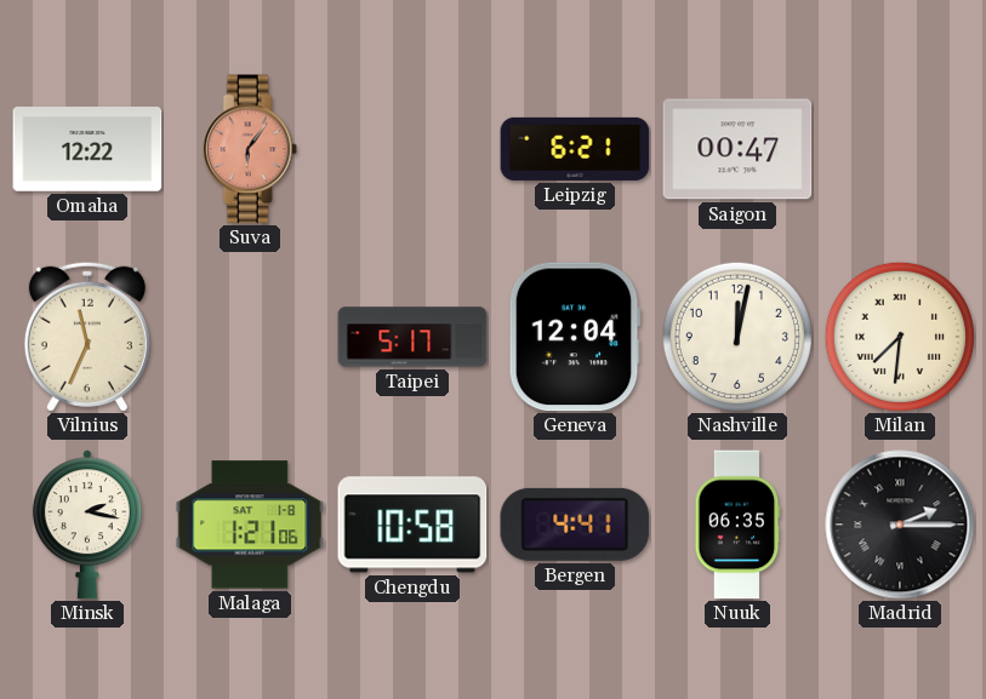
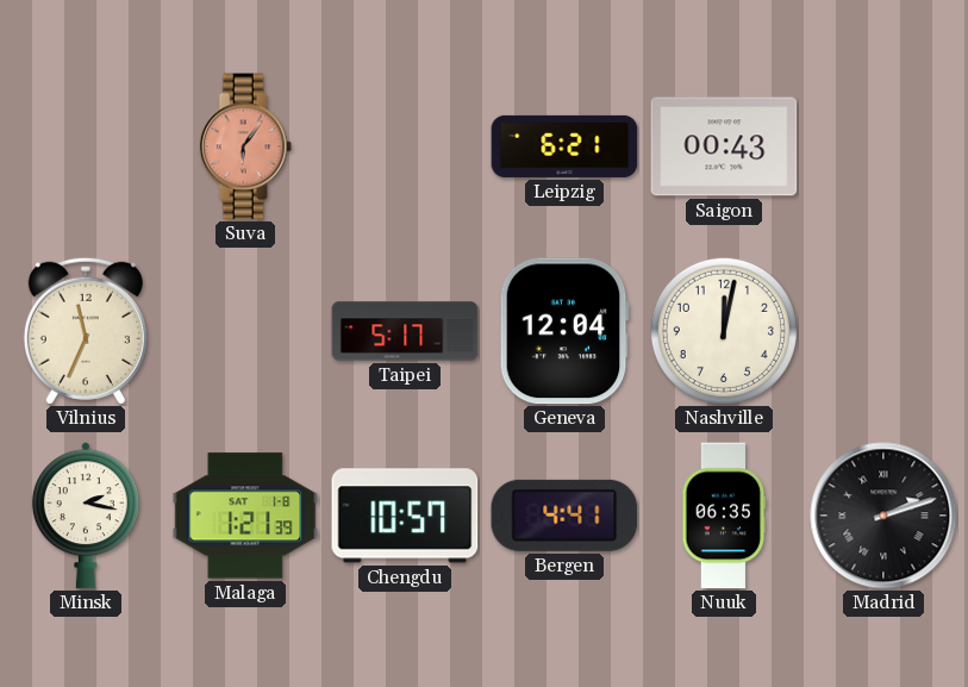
Omaha: 12:22 -> none
Saigon: 00:47 -> 00:43
Milan: 7:31 -> none
Malaga: 1:21:06 -> 1:21:39
Chengdu: 10:58 -> 10:57
Madrid: 2:15 -> 2:12
